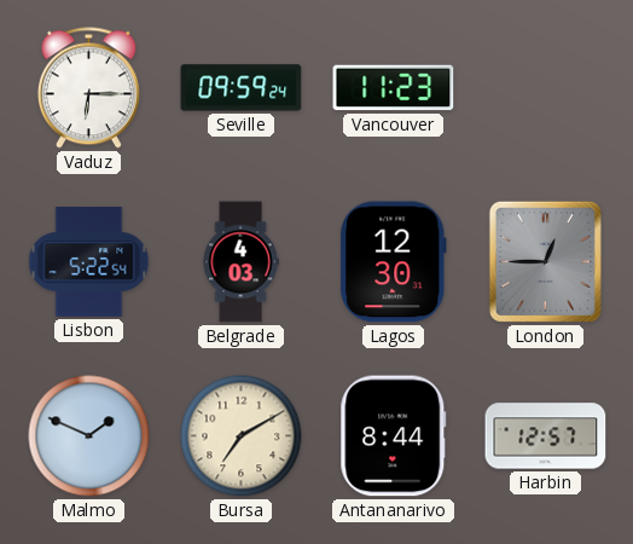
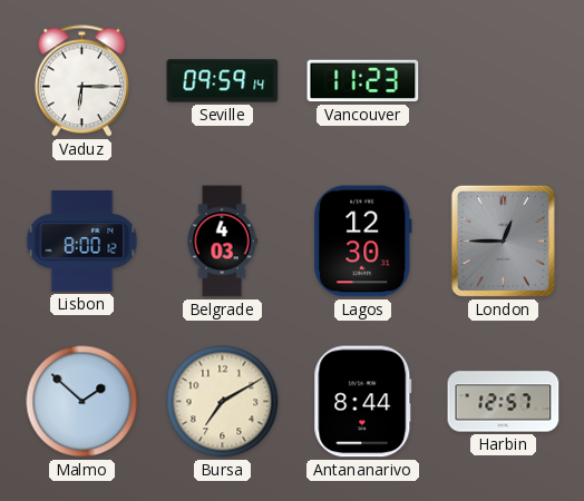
Seville: 09:59:24 -> 09:59:14
Lisbon: 5:22 -> 8:00
Malmo: 1:49 -> 1:52
